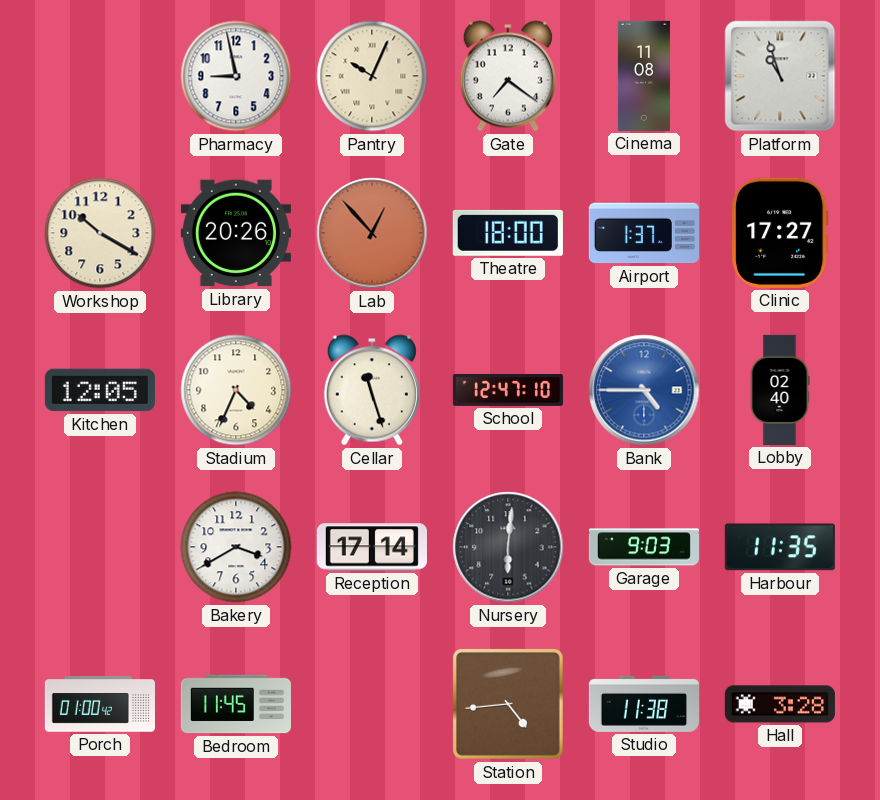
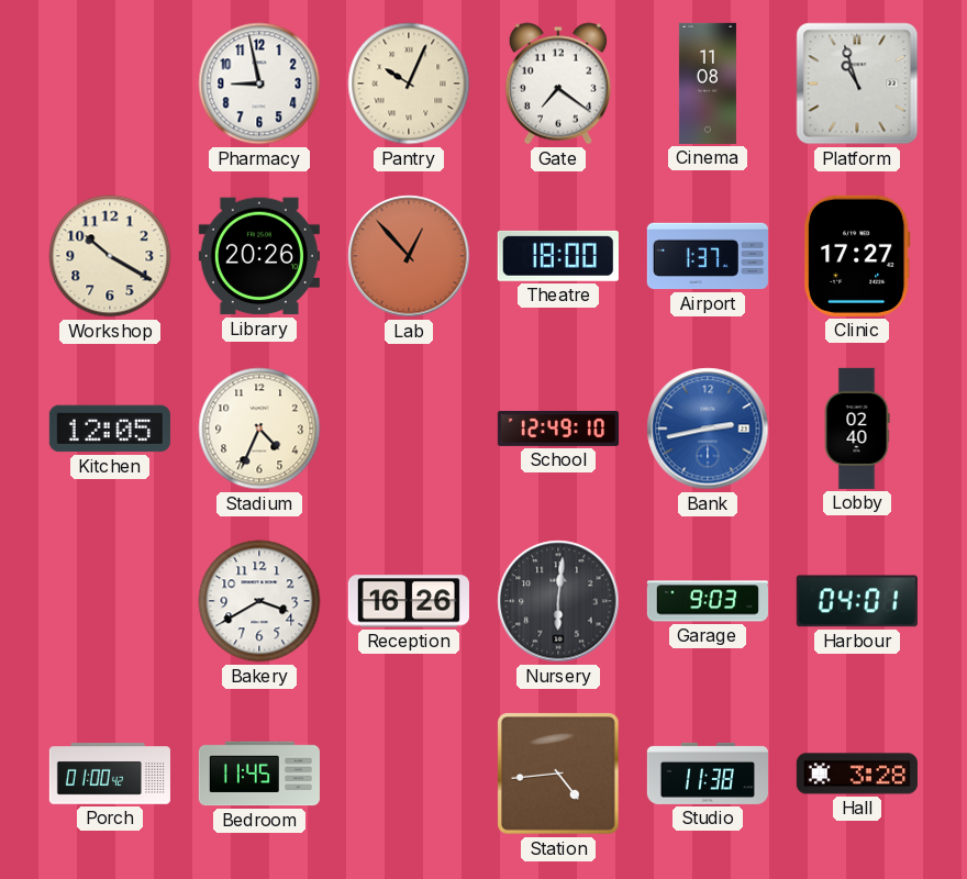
Cellar: 11:27 -> none
School: 12:47 -> 12:49
Bank: 4:45 -> 2:43
Reception: 17:14 -> 16:26
Harbour: 11:35 -> 04:01
